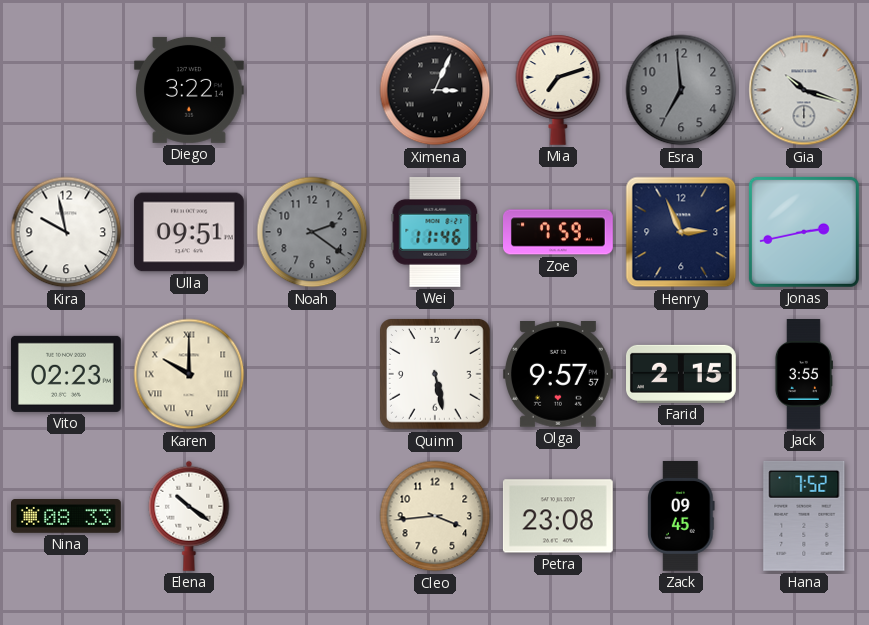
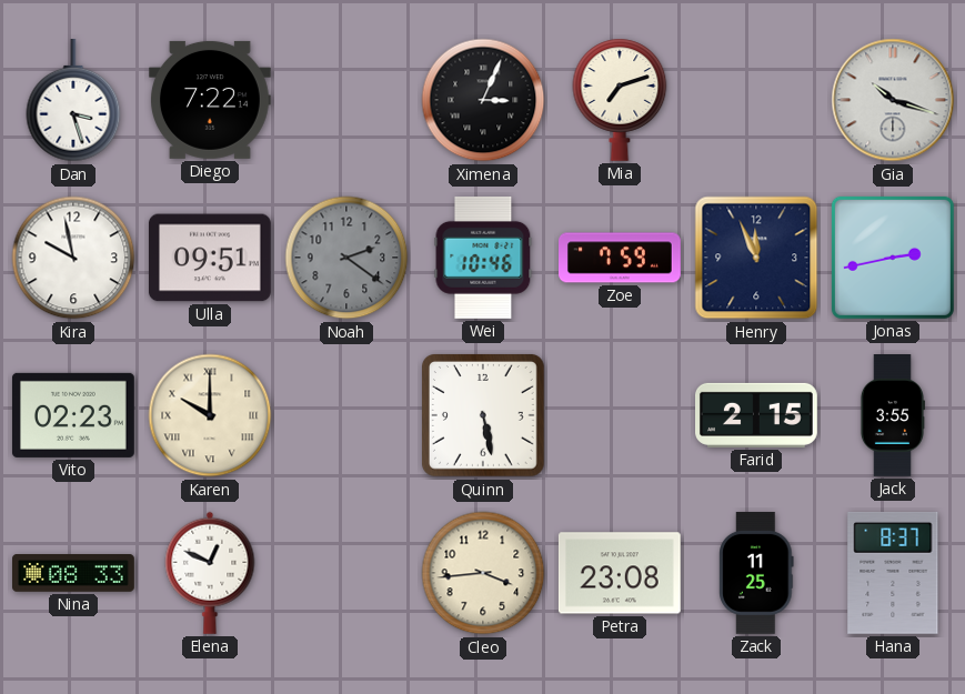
Dan: none -> 3:27
Diego: 3:22 -> 7:22
Esra: 6:59 -> none
Wei: 11:46 -> 10:46
Henry: 2:56 -> 11:56
Olga: 9:57 -> none
Elena: 10:21 -> 12:49
Zack: 09:45 -> 11:25
Hana: 7:52 -> 8:37
